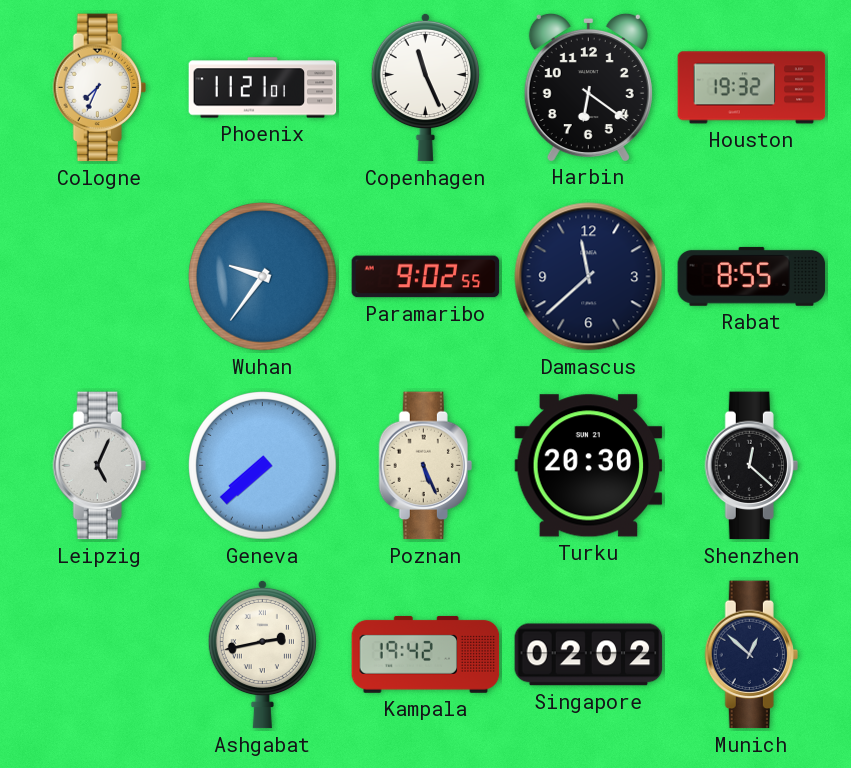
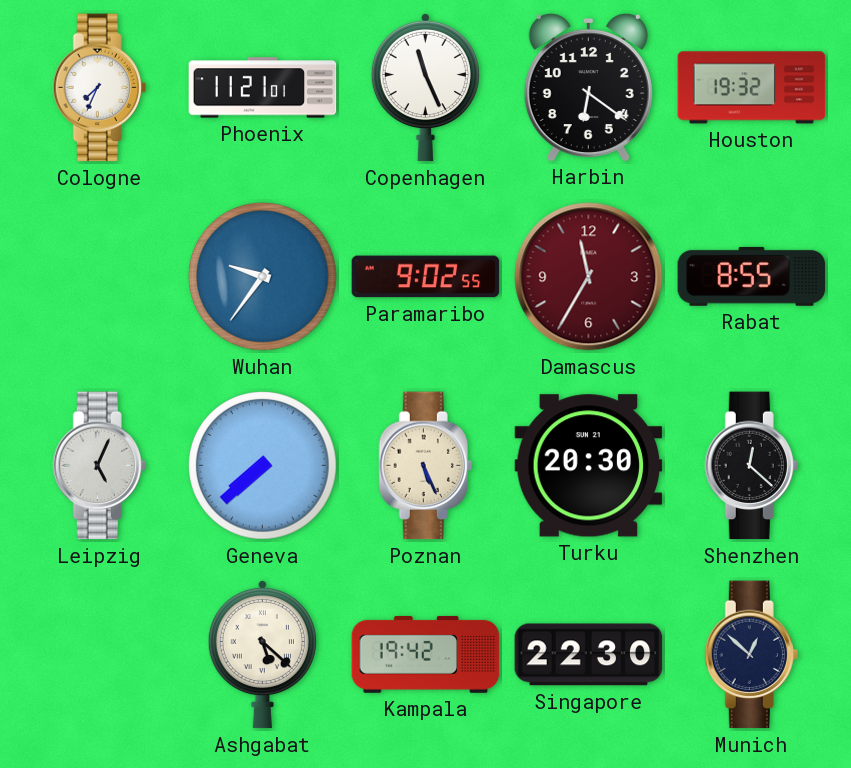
Damascus: 11:38 -> 11:35
Damascus dial: navy -> burgundy
Ashgabat: 2:43 -> 5:22
Singapore: 02:02 -> 22:30
